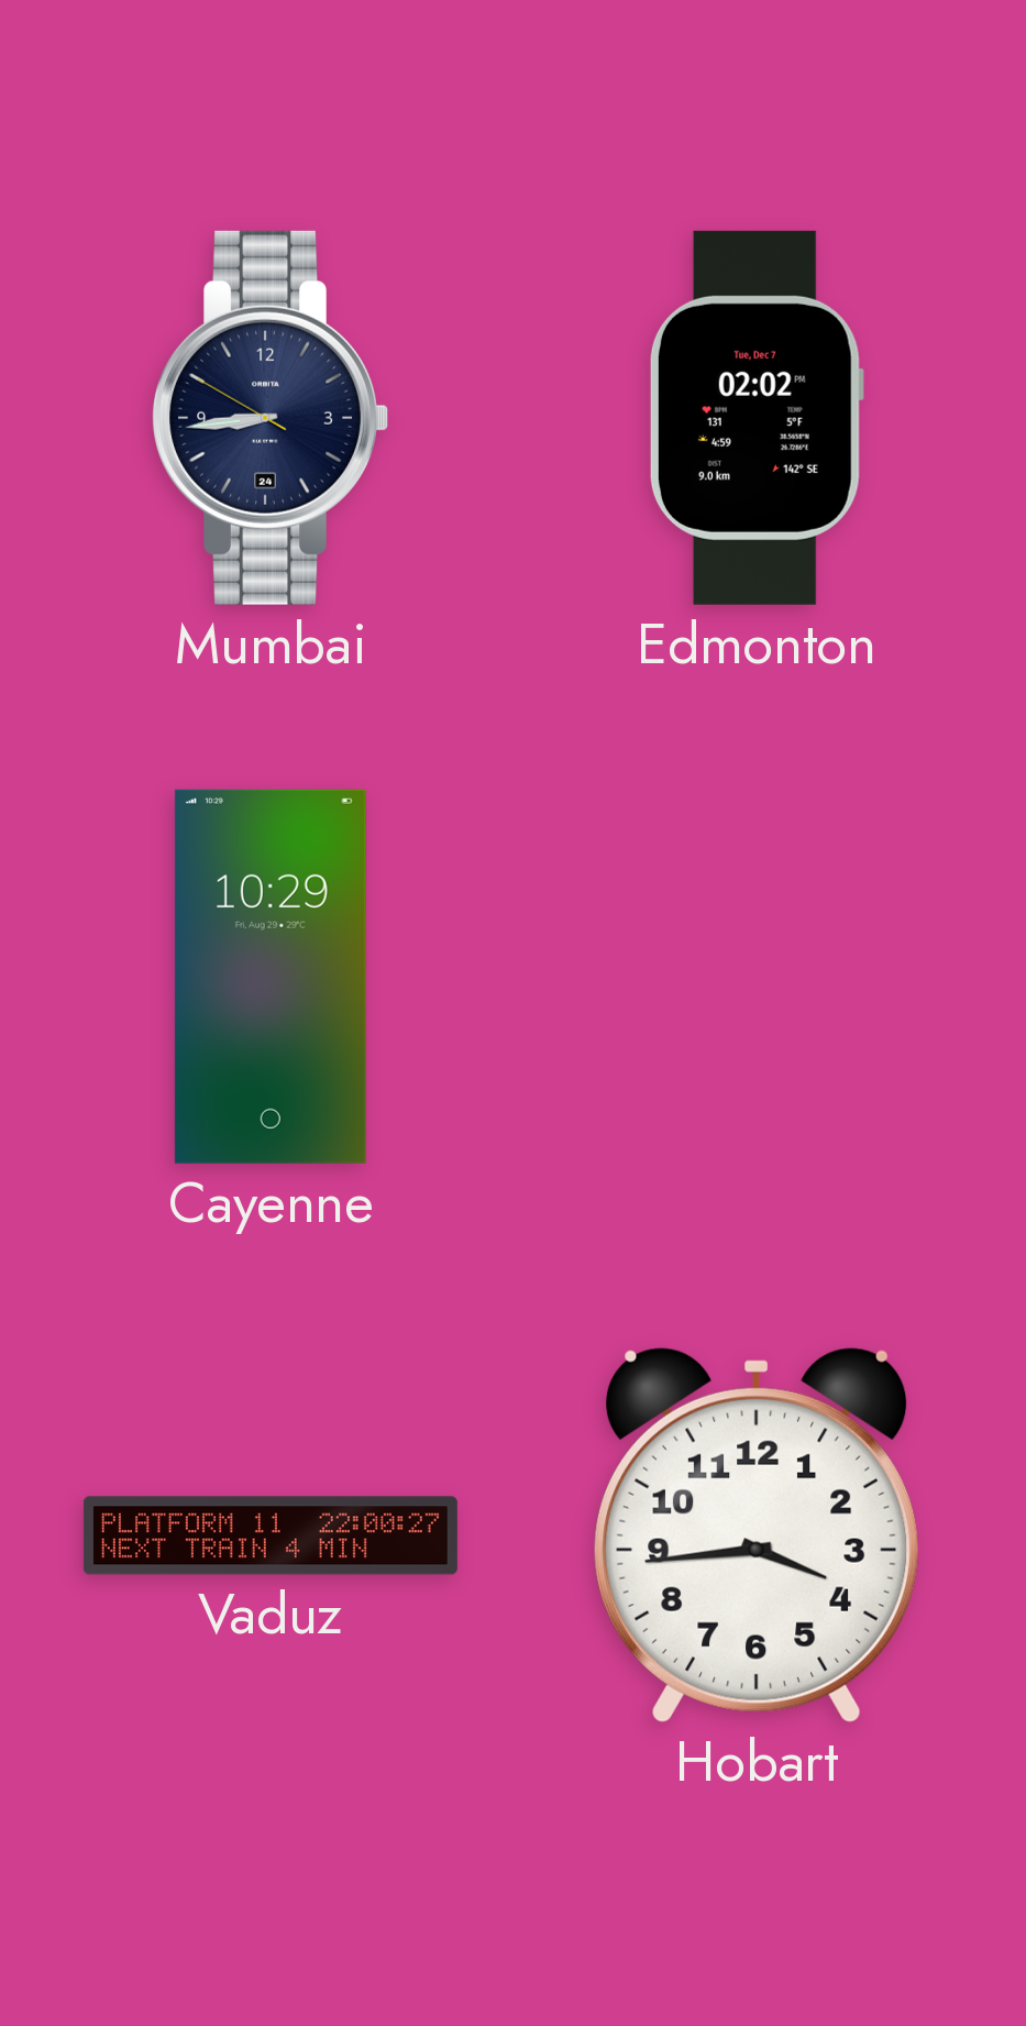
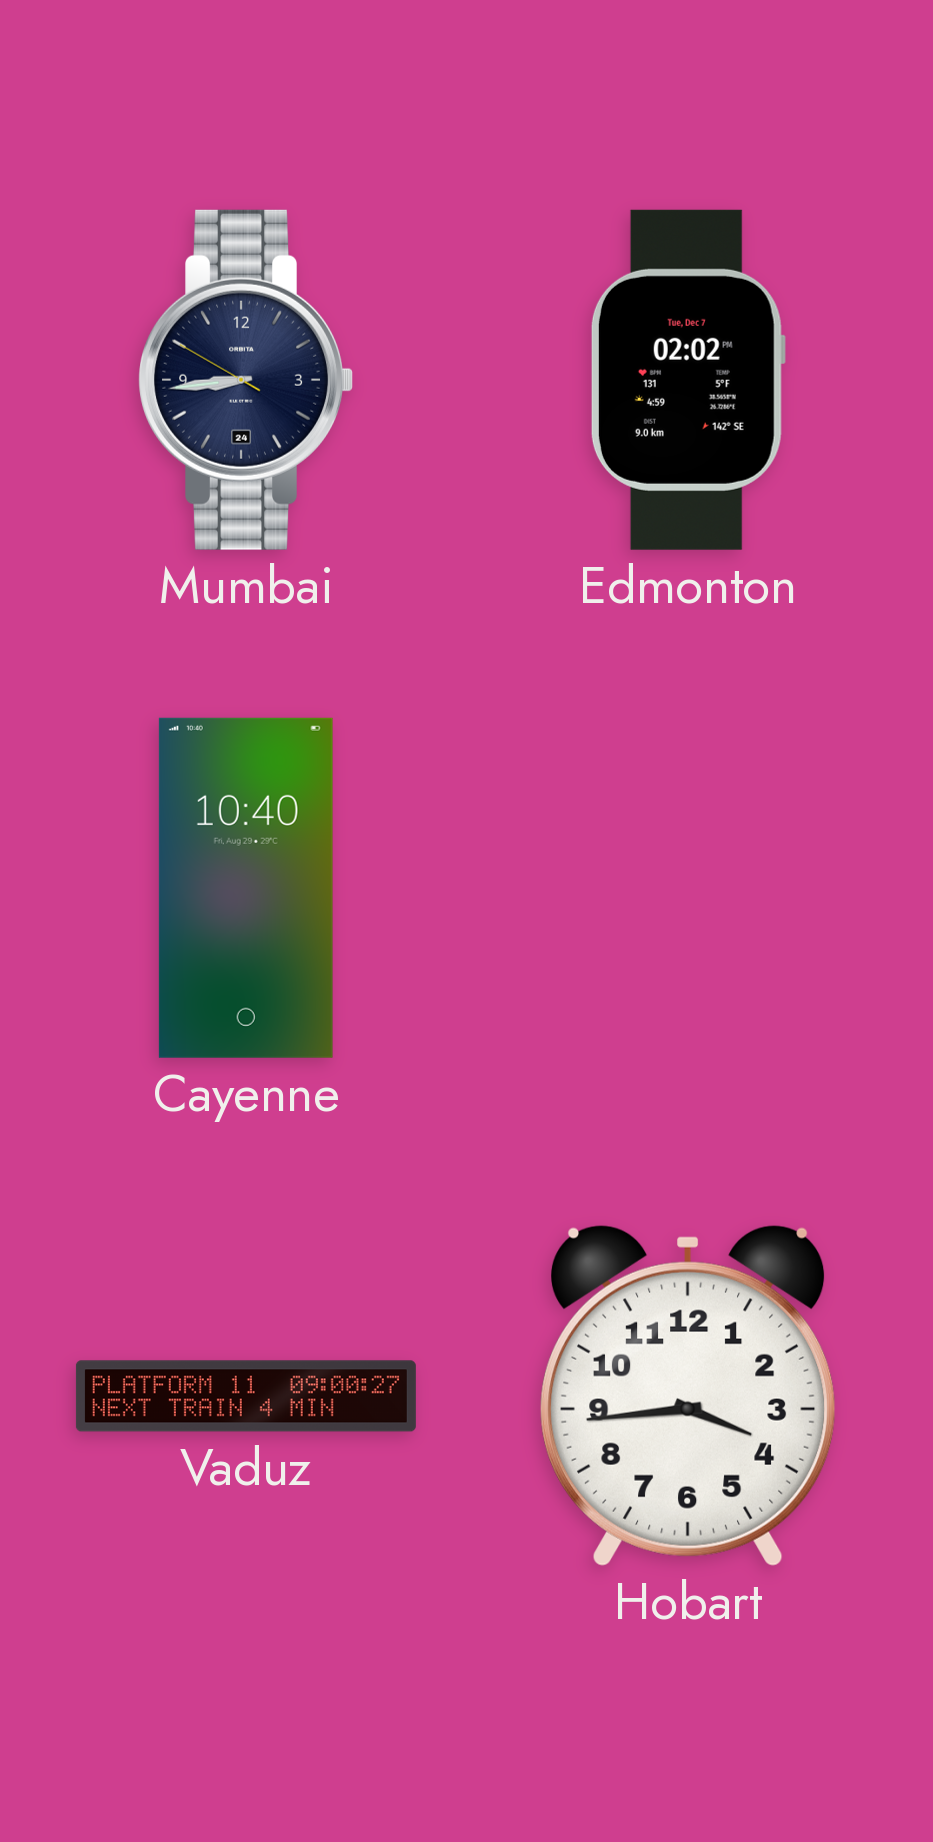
Cayenne: 10:29 -> 10:40
Vaduz: 22:00 -> 09:00
